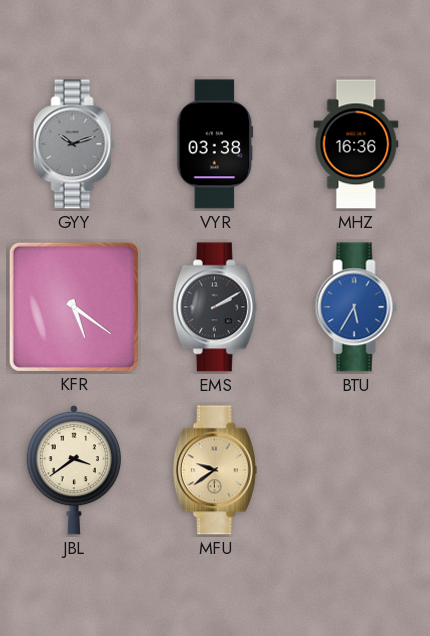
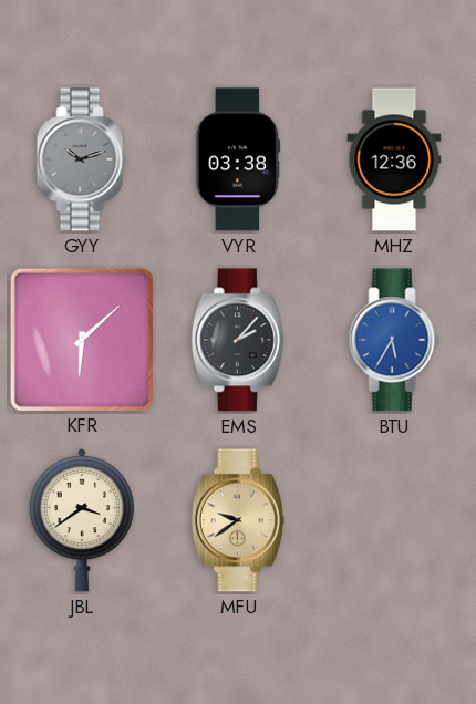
MHZ: 16:36 -> 12:36
KFR: 5:21 -> 6:08
EMS: 2:10 -> 2:07
